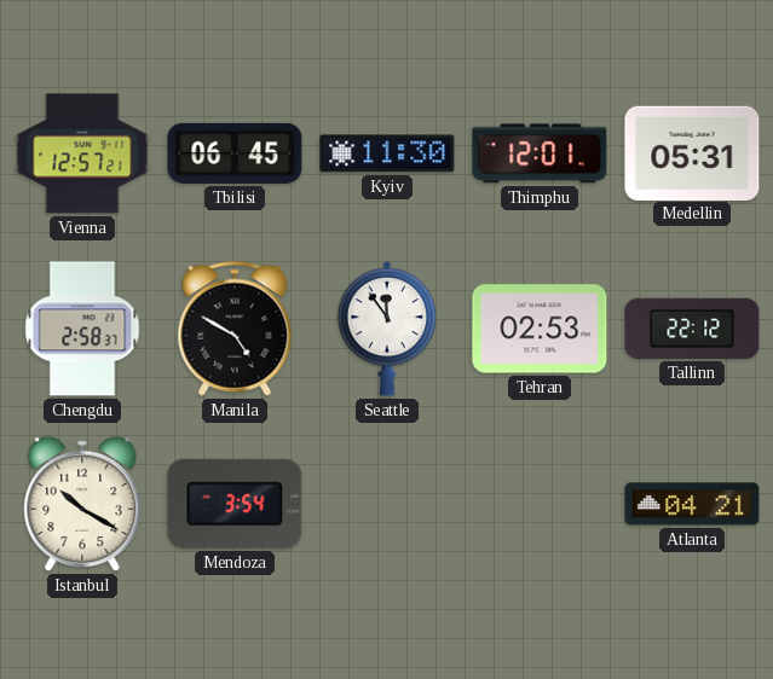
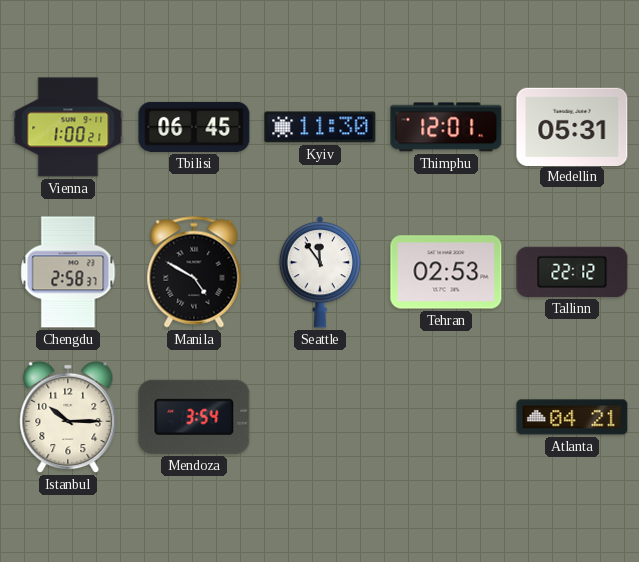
Vienna: 12:57 -> 1:00
Istanbul: 10:20 -> 10:15
